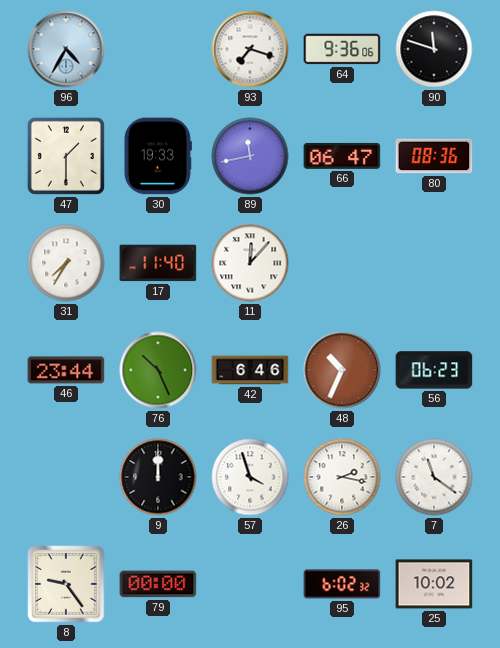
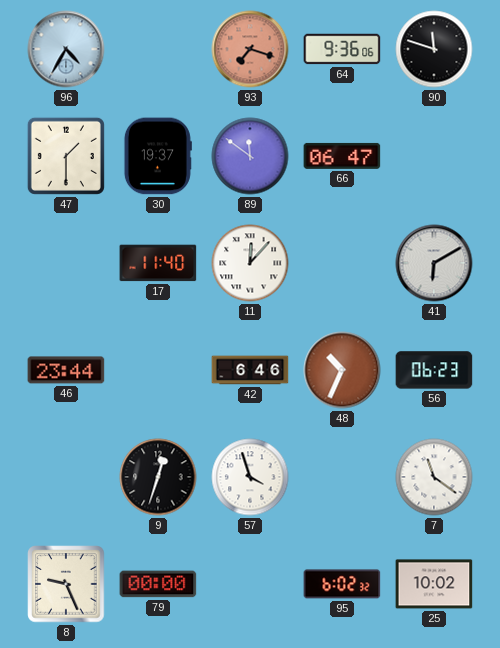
93 dial: white -> salmon
30: 19:33 -> 19:37
89: 11:43 -> 11:51
80: 08:36 -> none
31: 7:35 -> none
41: none -> 6:10
76: 10:26 -> none
9: 12:00 -> 12:33
26: 2:17 -> none
8: 9:24 -> 9:26
